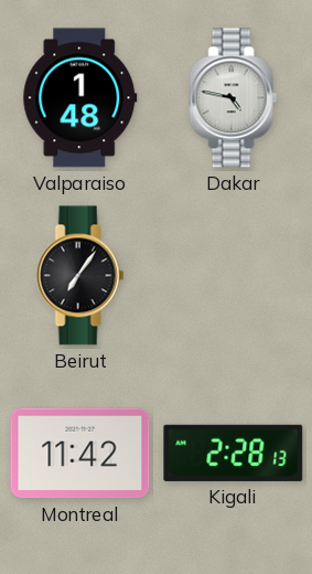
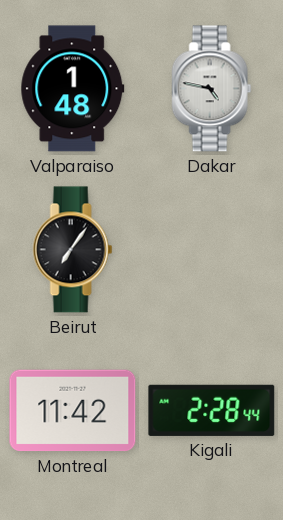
Kigali: 2:28:13 -> 2:28:44
